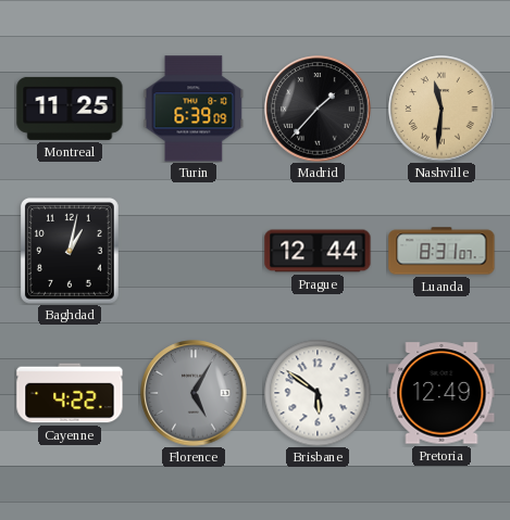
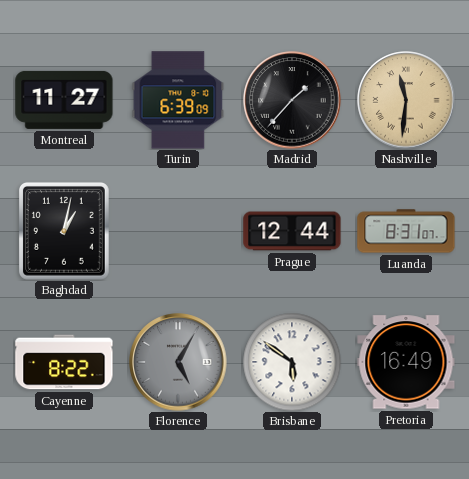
Montreal: 11:25 -> 11:27
Cayenne: 4:22 -> 8:22
Pretoria: 12:49 -> 16:49
